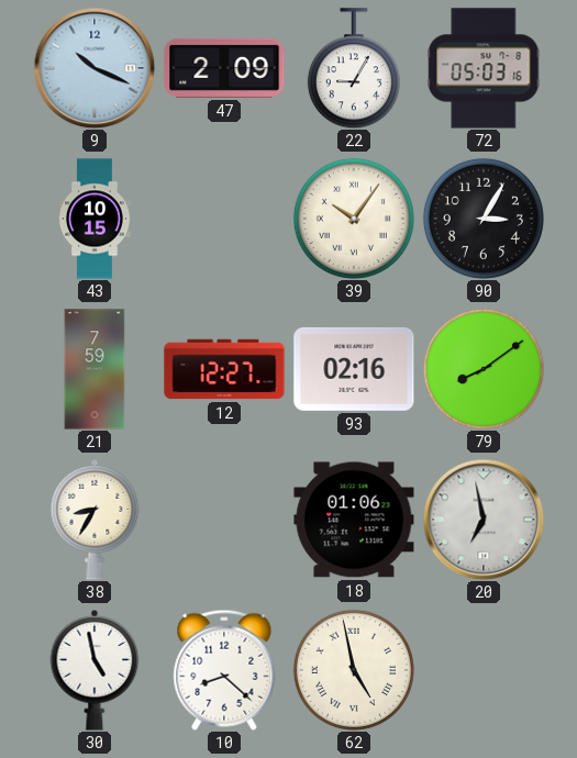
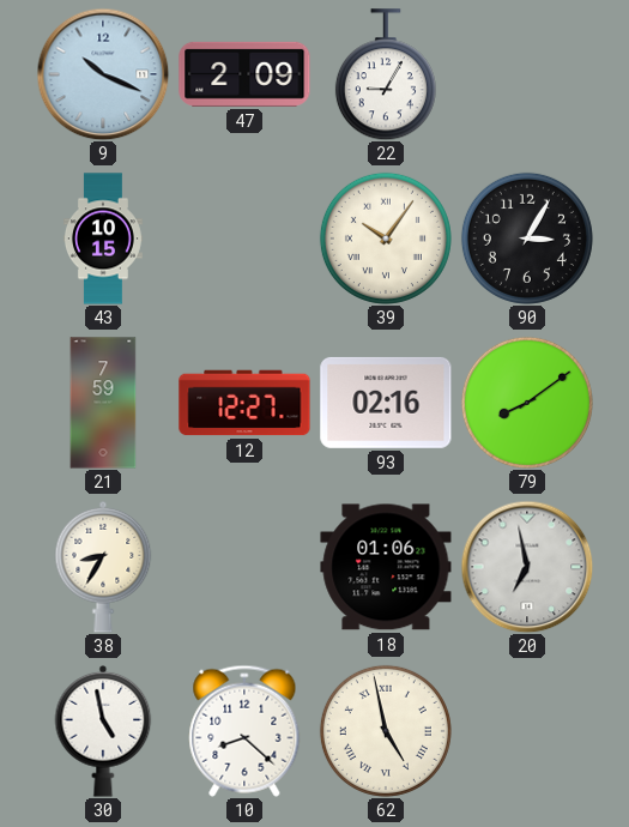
72: 05:03 -> none
